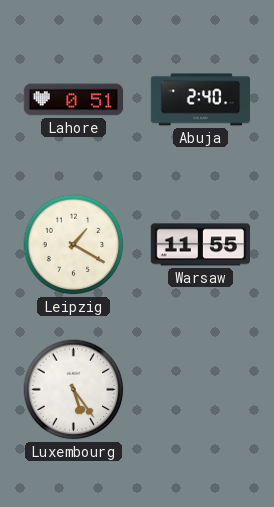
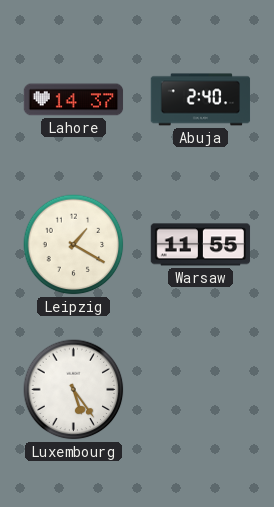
Lahore: 0:51 -> 14:37
